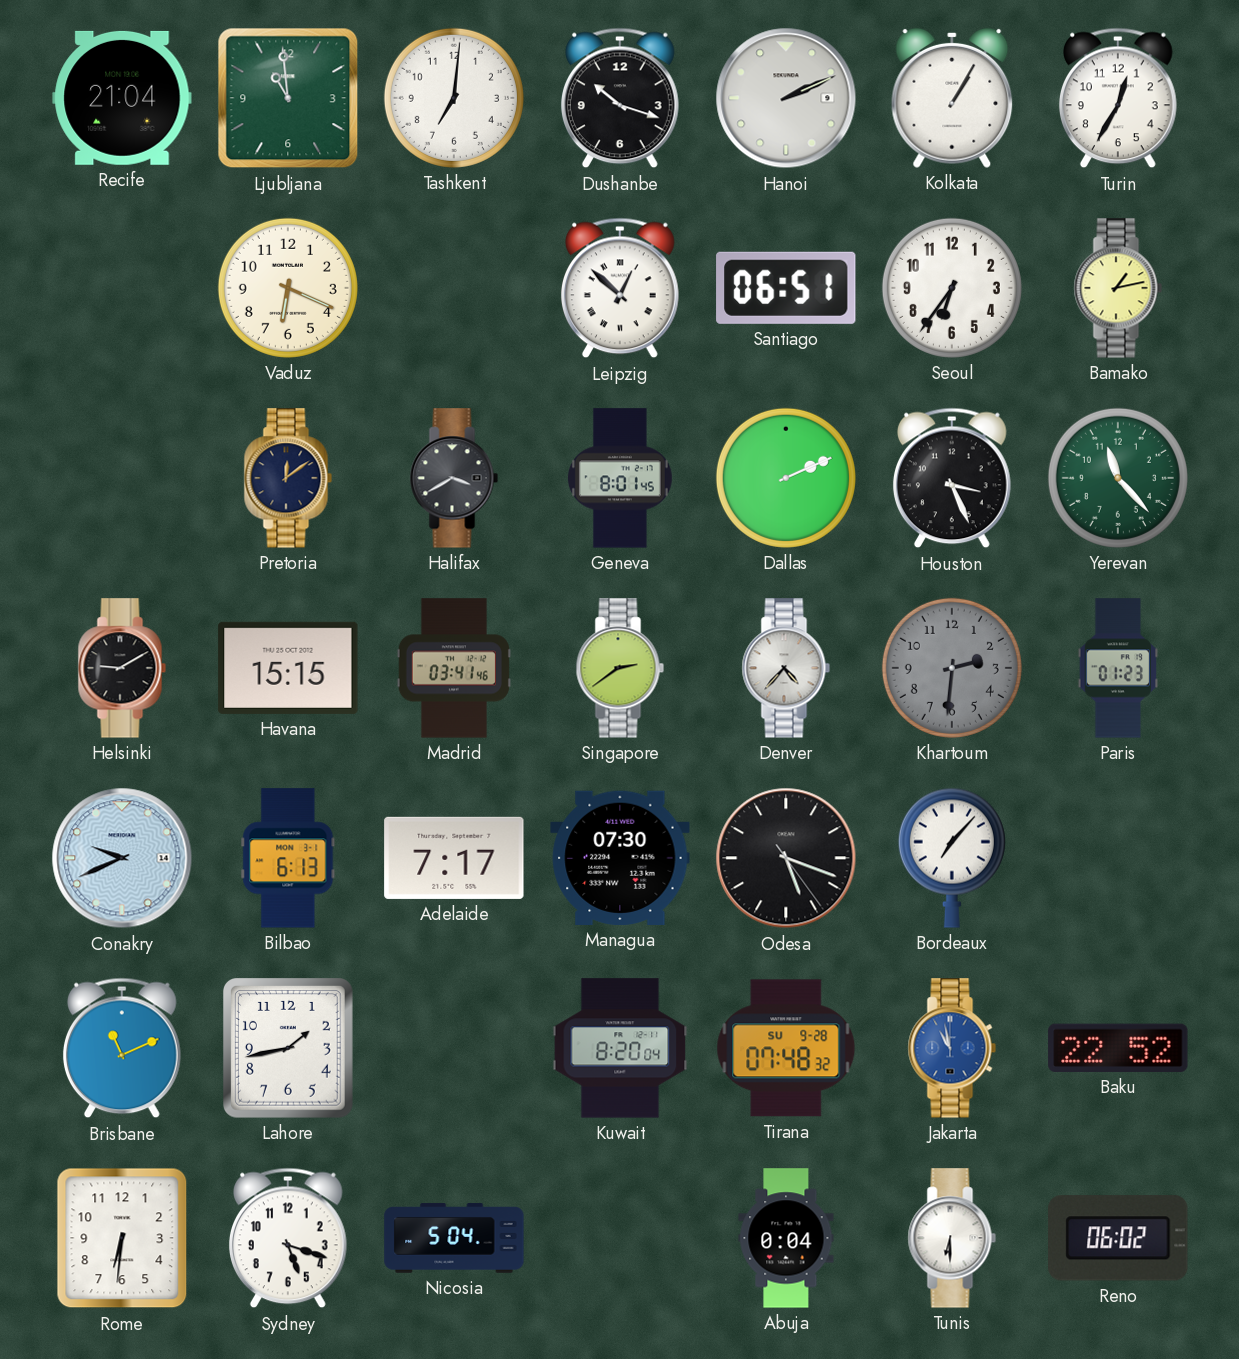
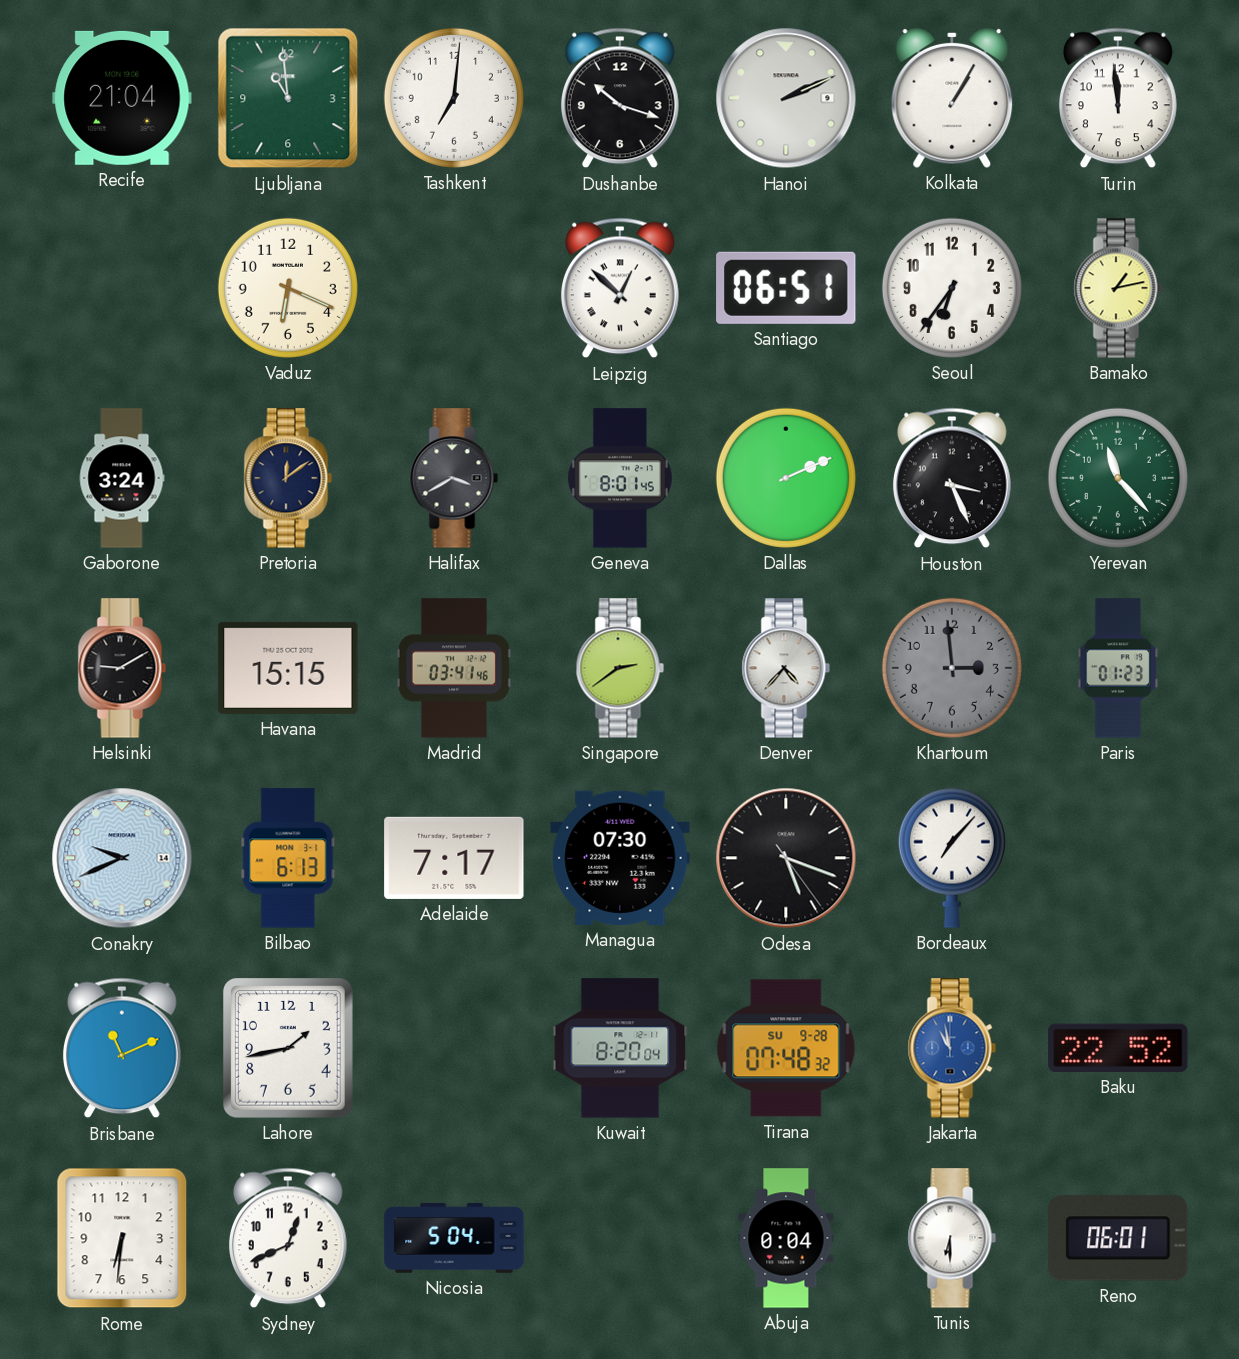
Turin: 12:35 -> 11:59
Gaborone: none -> 3:24
Khartoum: 2:31 -> 2:59
Sydney: 5:18 -> 12:41
Reno: 06:02 -> 06:01
